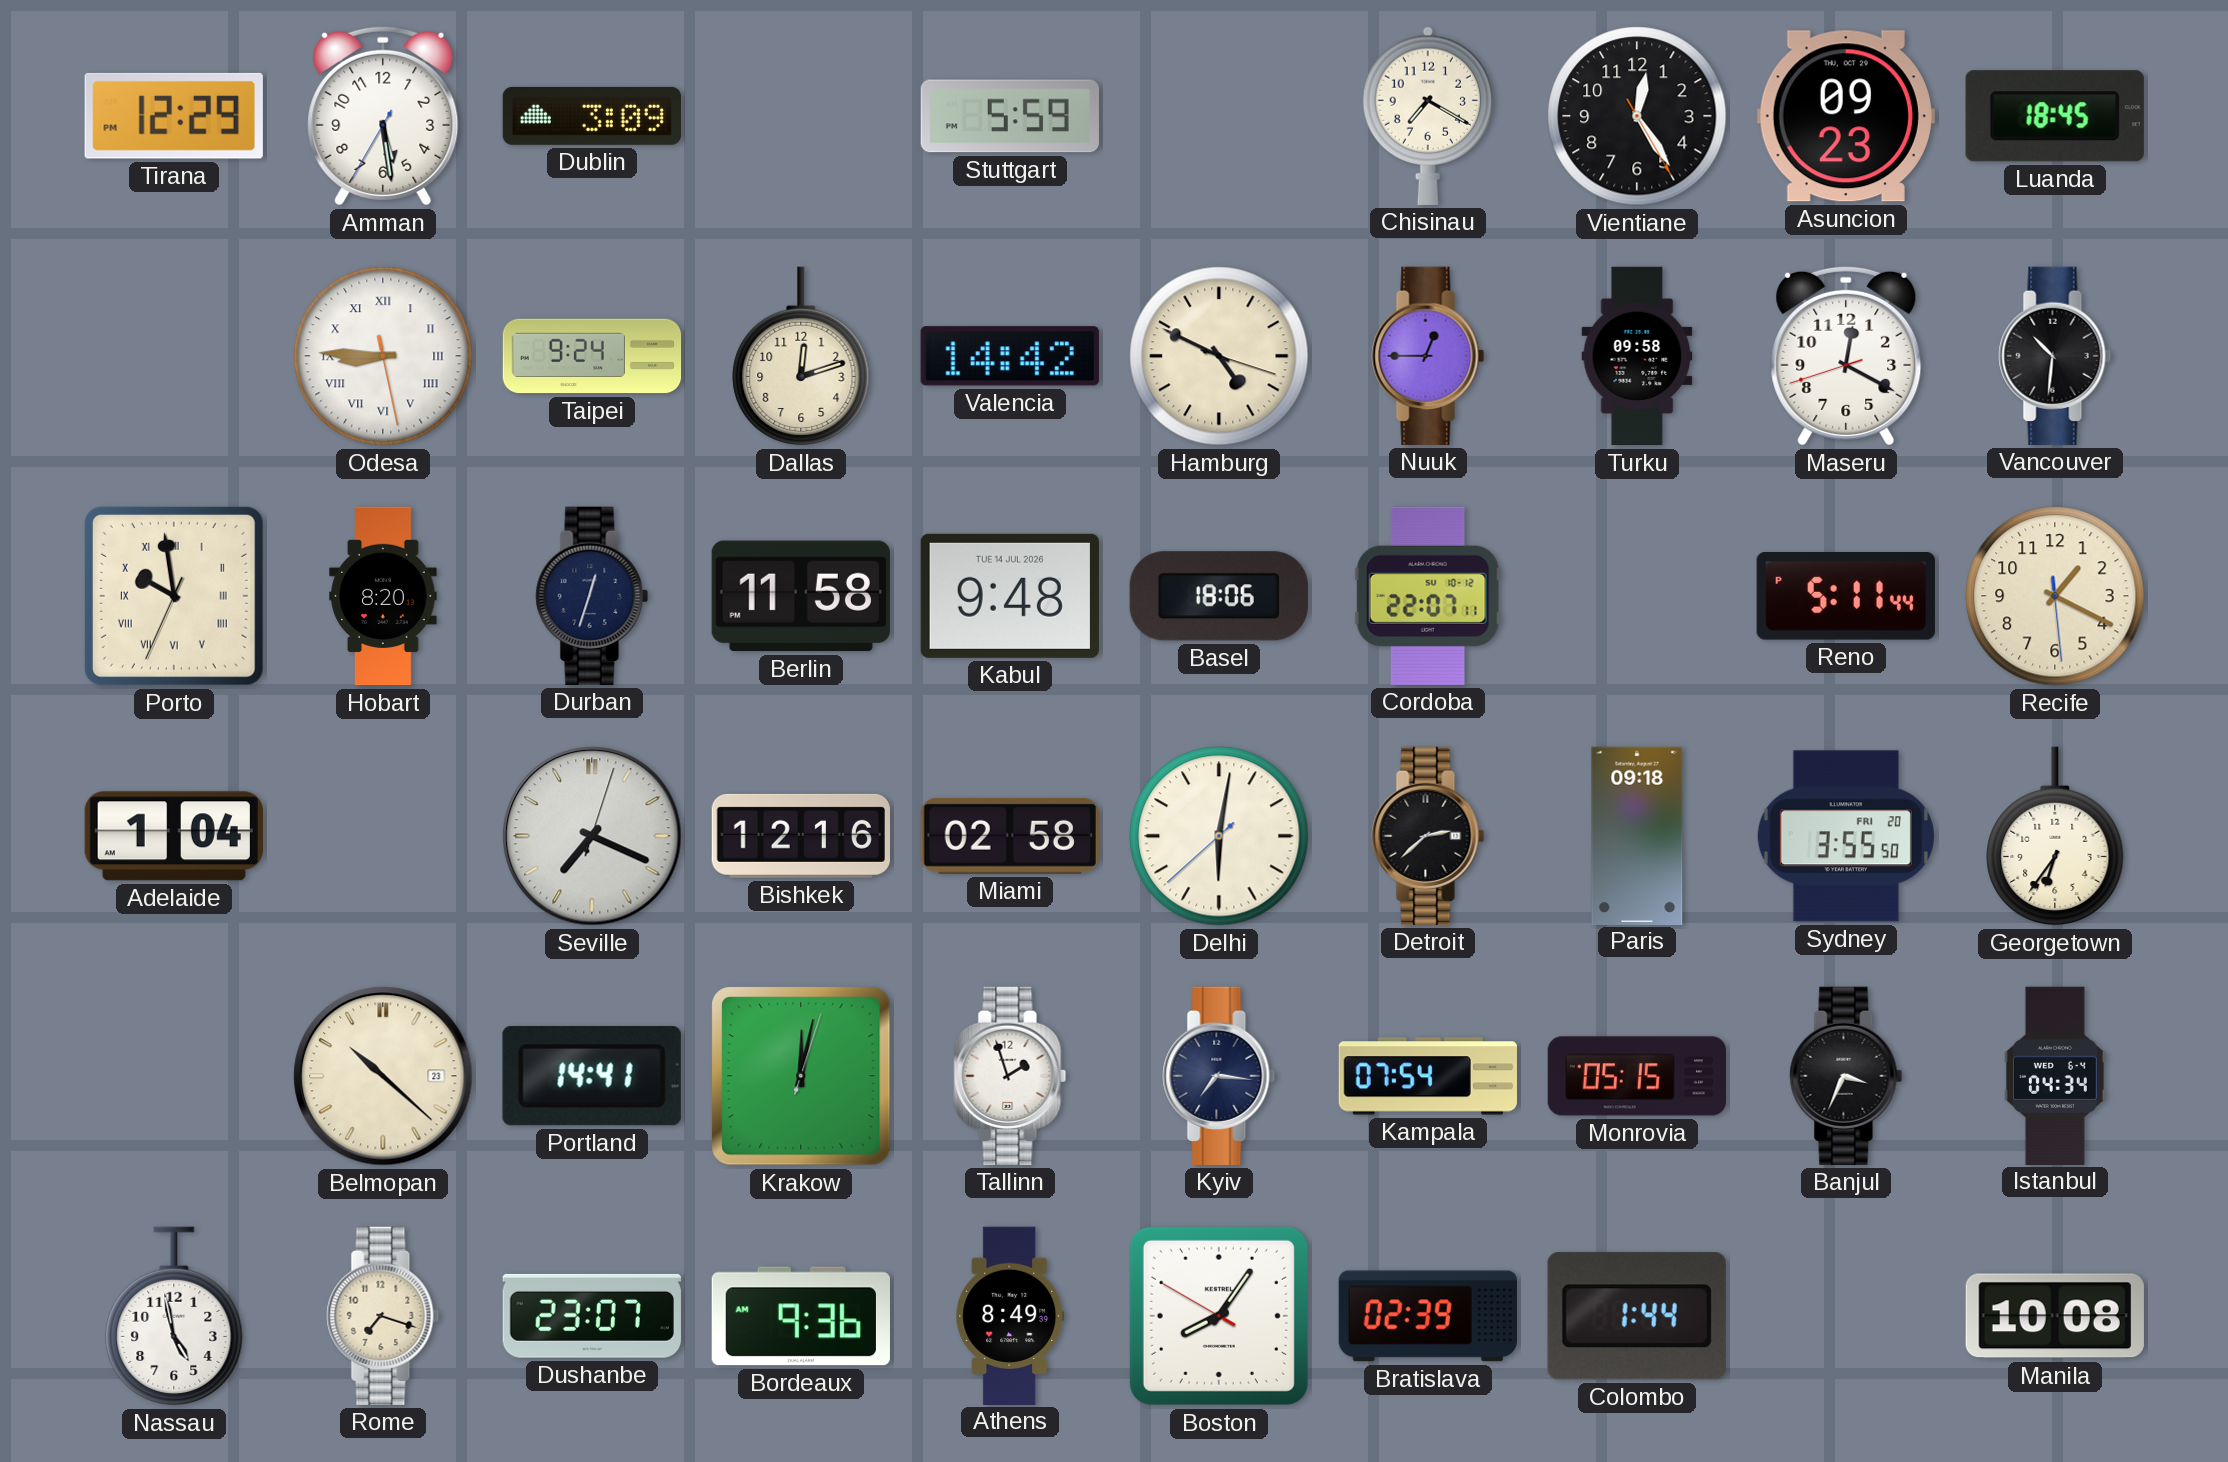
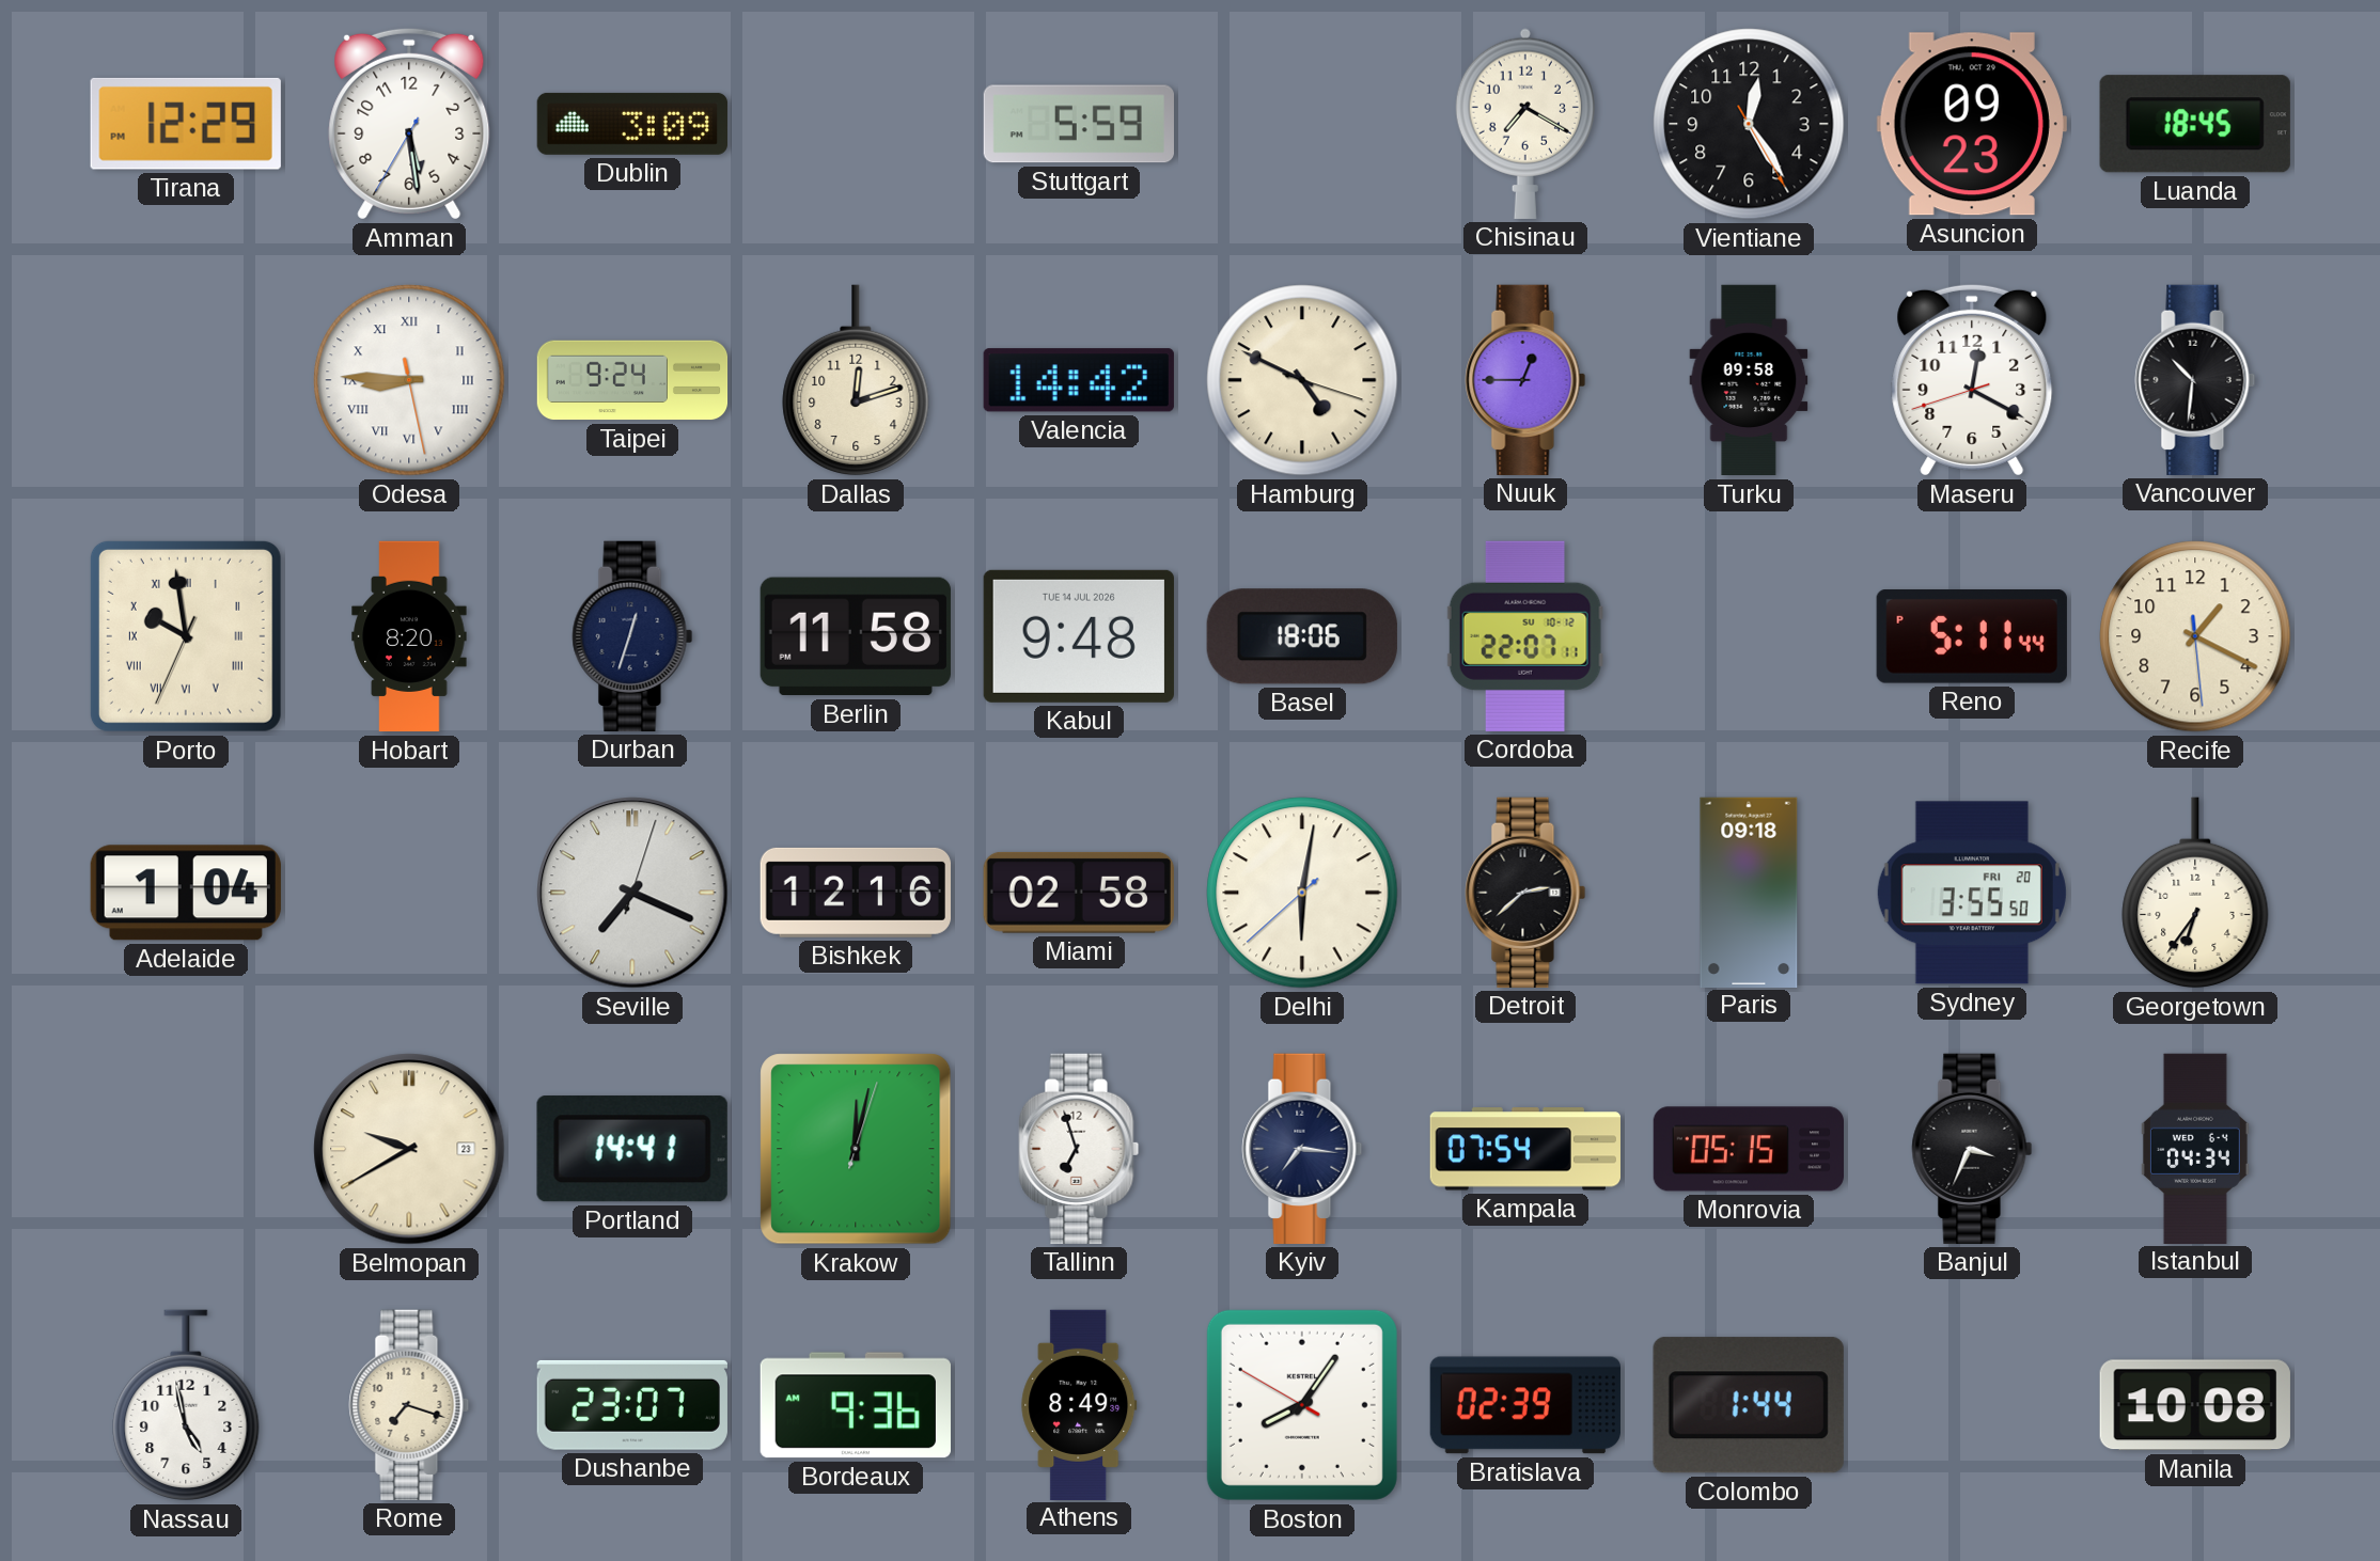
Belmopan: 10:22 -> 9:40
Tallinn: 1:57 -> 6:57
